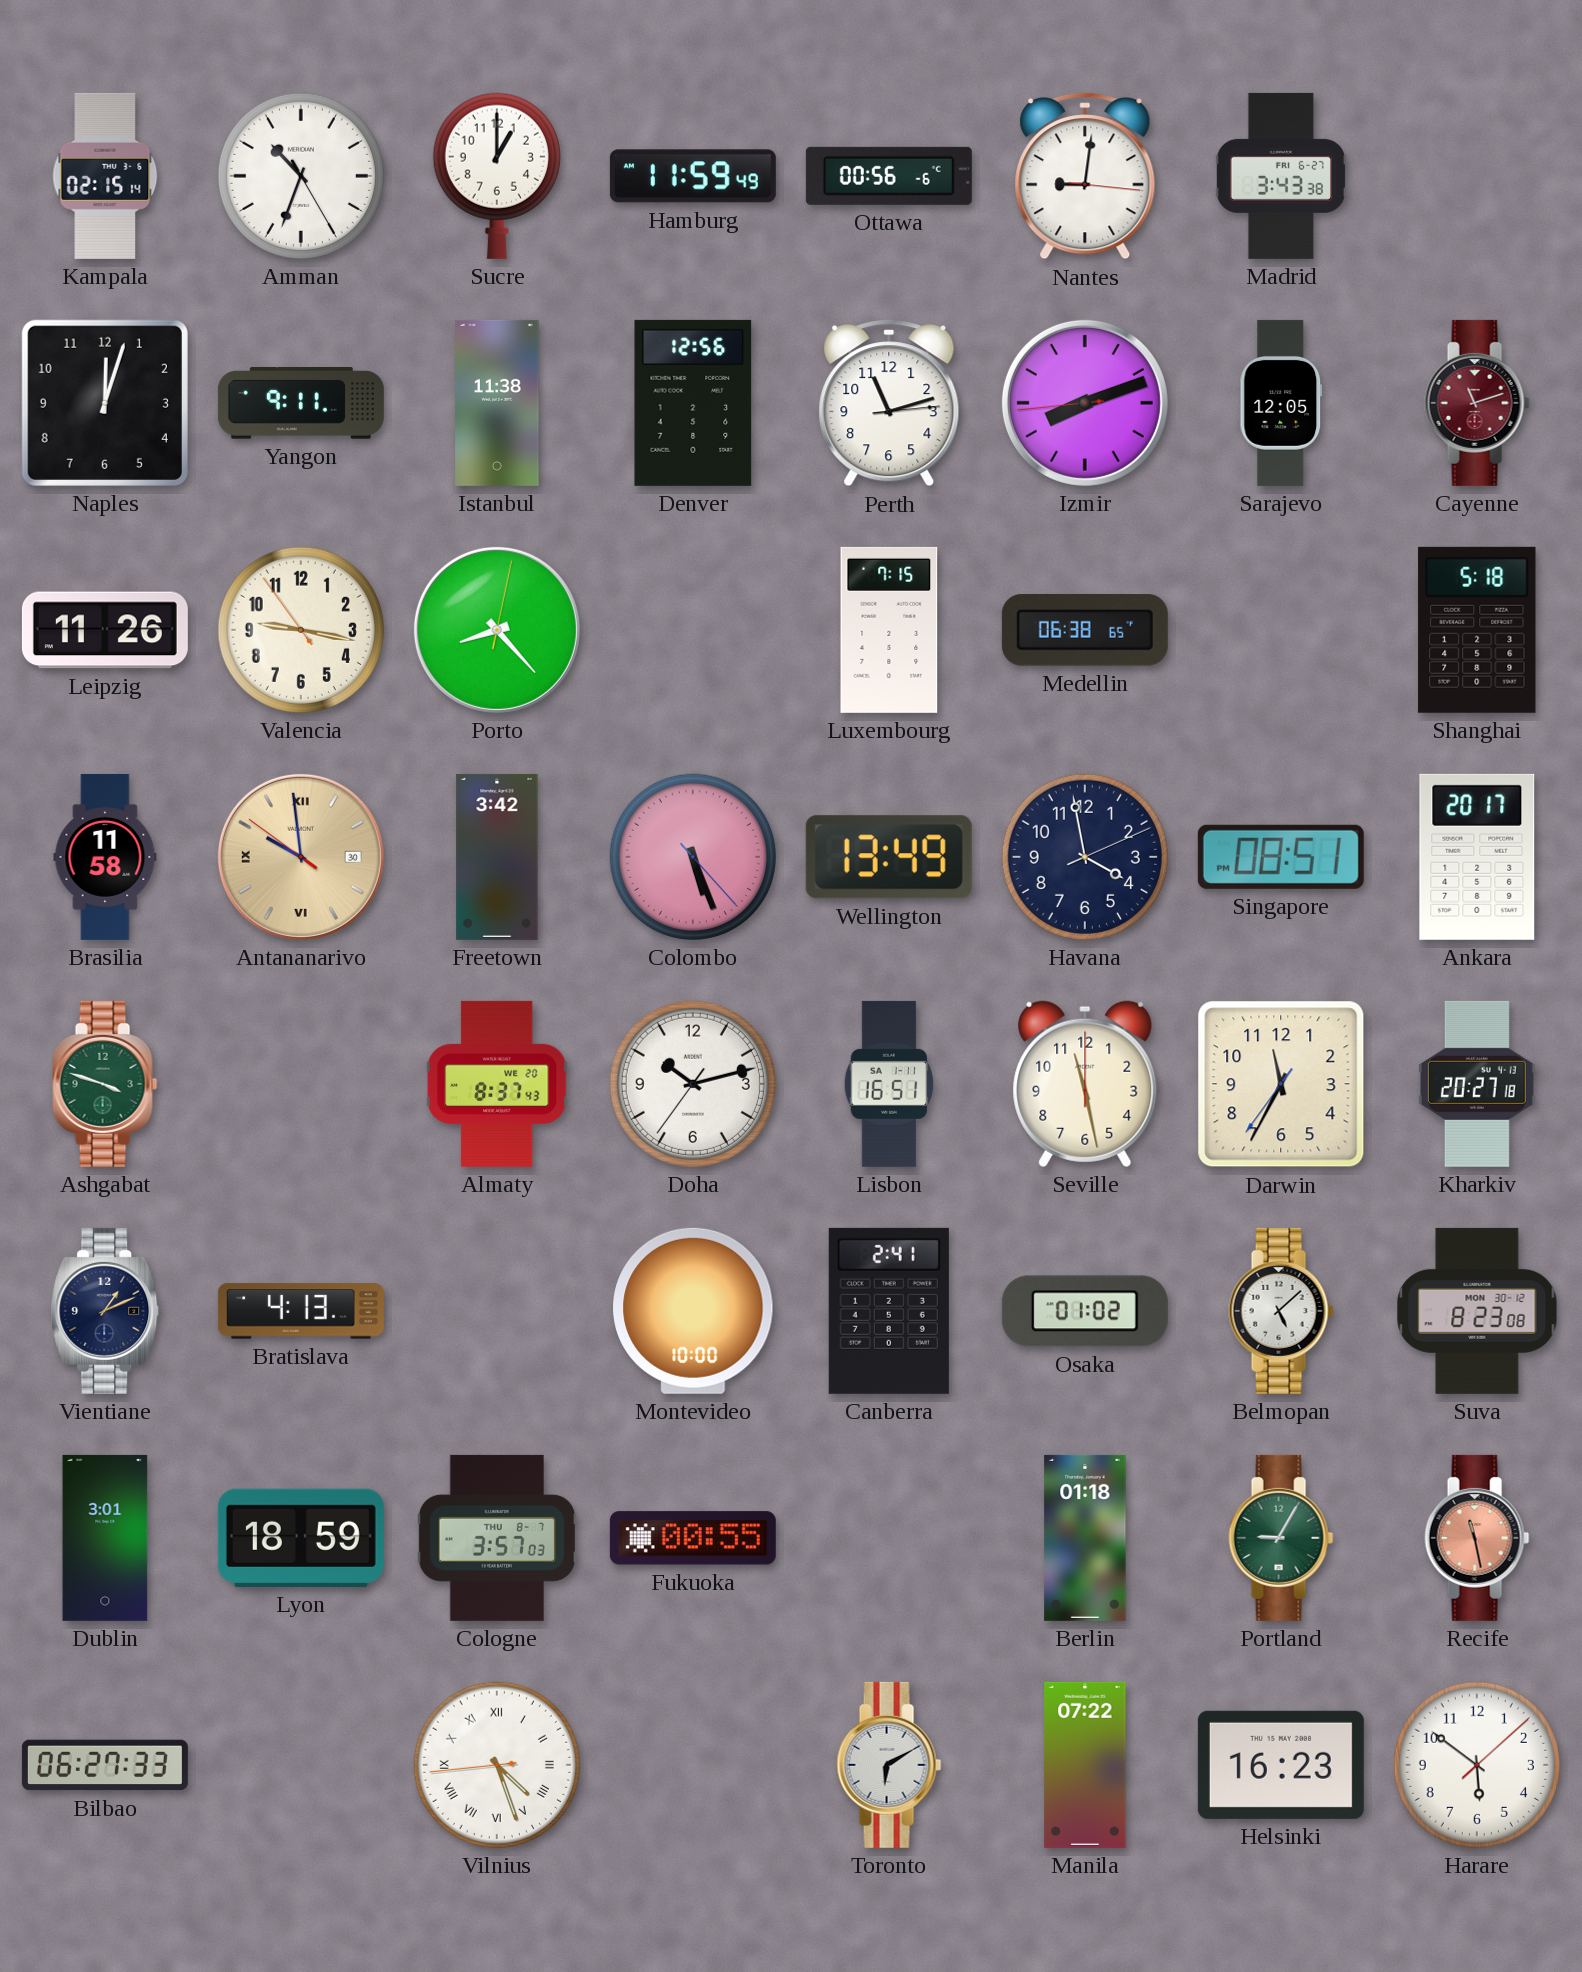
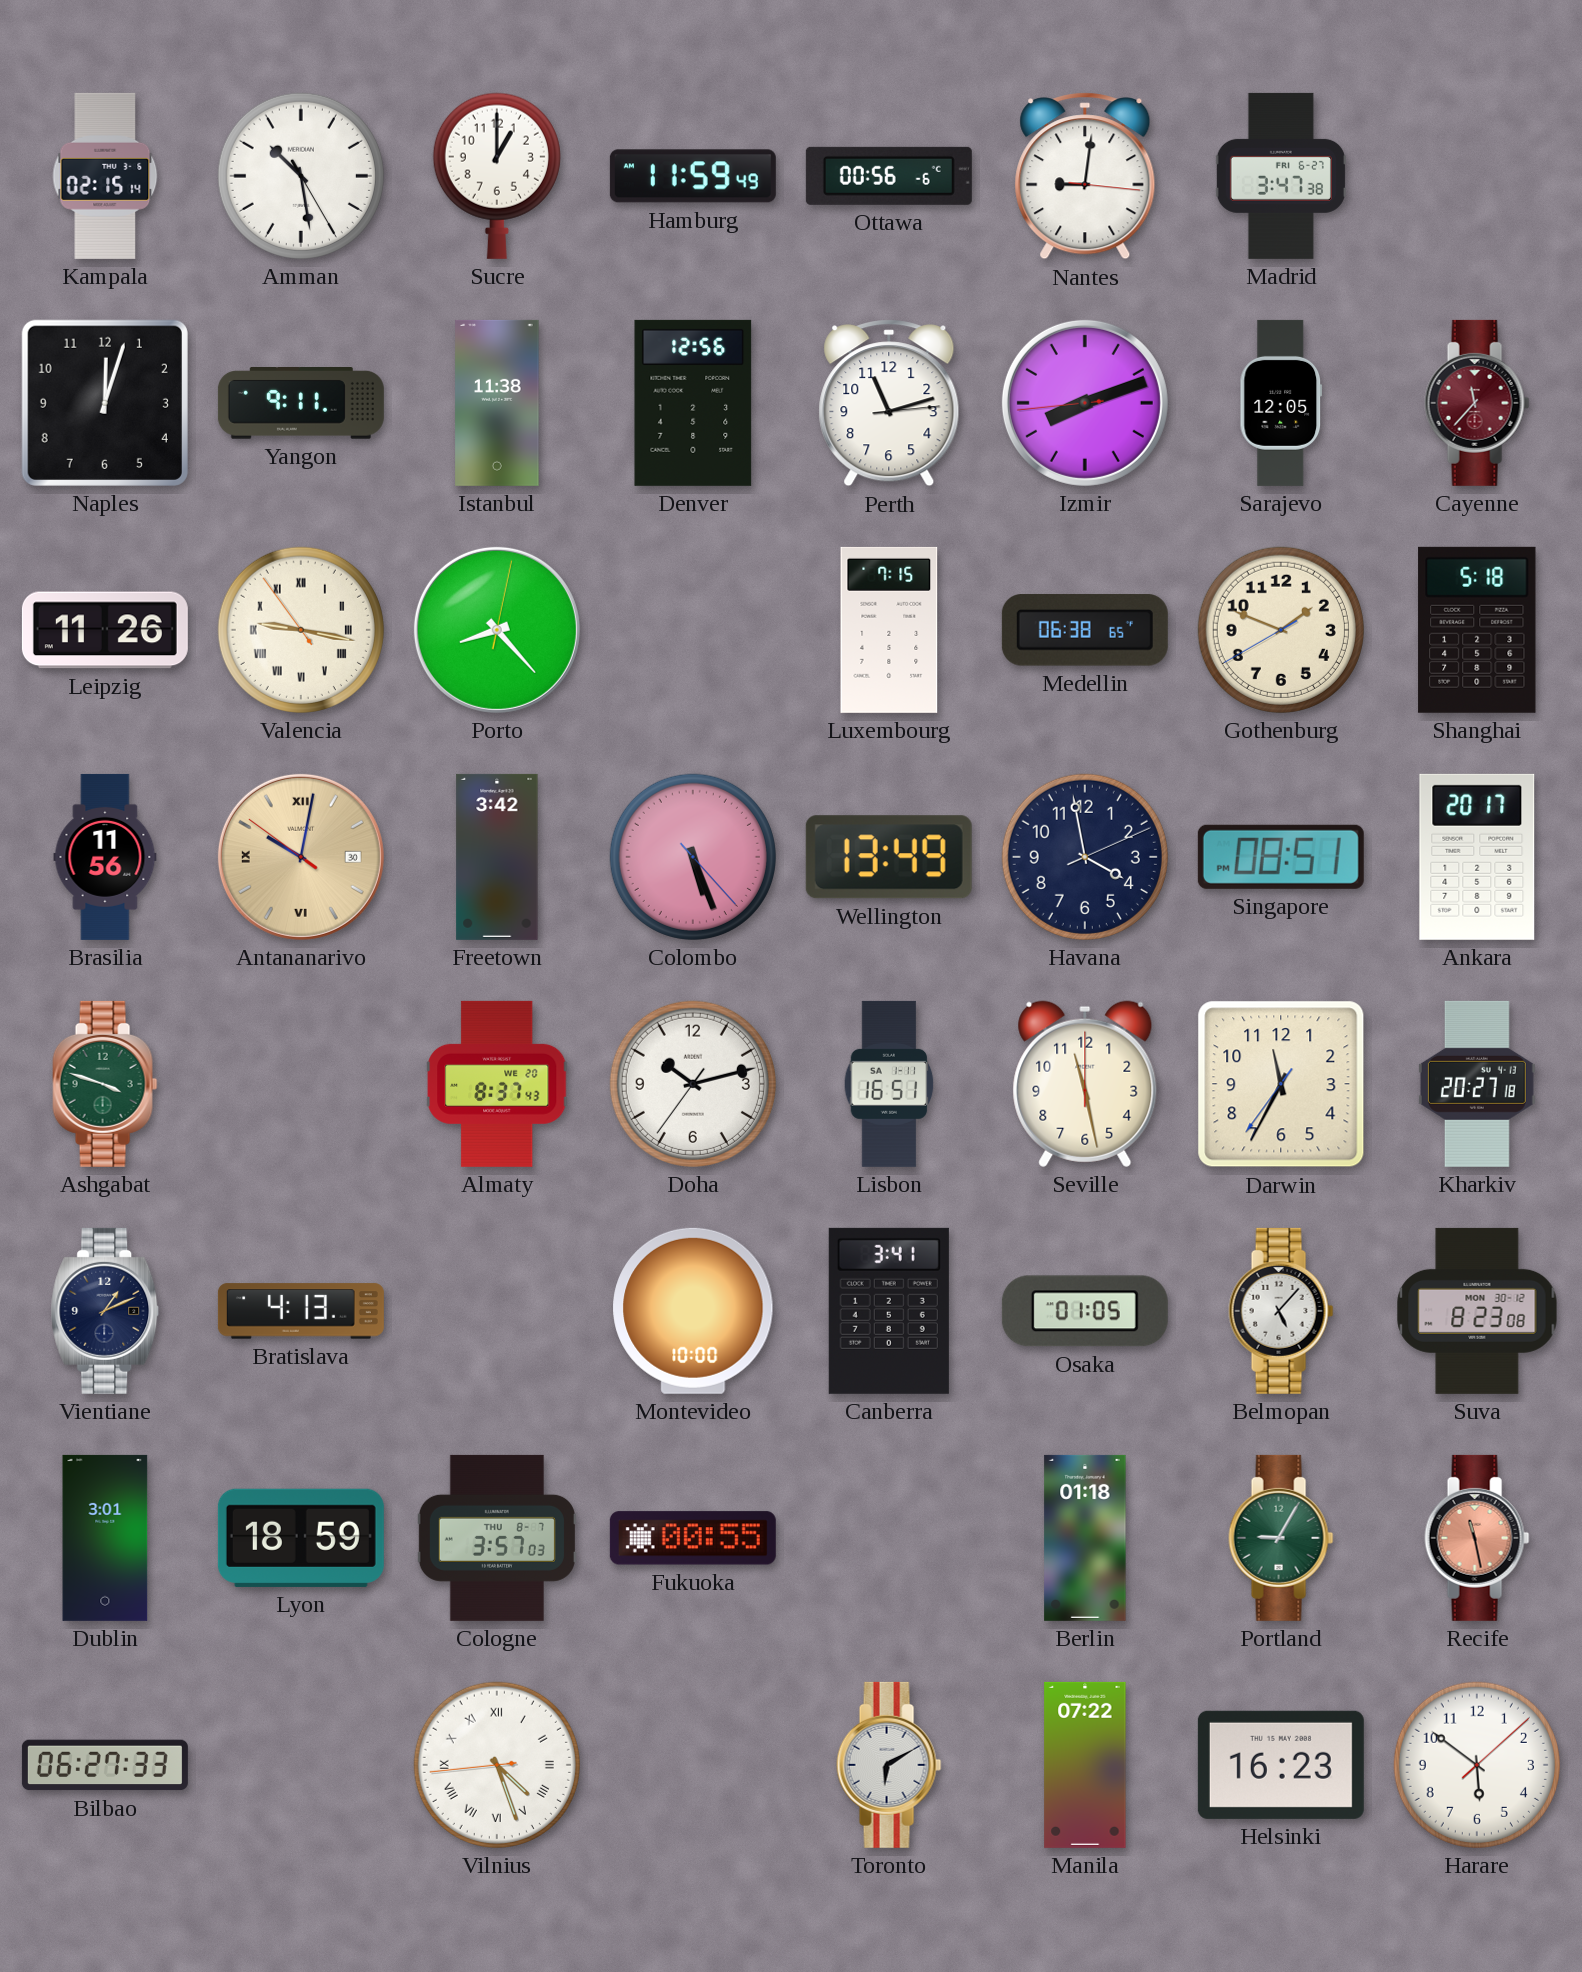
Amman: 10:33 -> 10:28
Madrid: 3:43 -> 3:47
Cayenne: 11:12 -> 11:37
Valencia numerals: Arabic -> Roman
Gothenburg: none -> 1:48
Brasilia: 11:58 -> 11:56
Antananarivo: 9:58 -> 10:01
Canberra: 2:41 -> 3:41
Osaka: 01:02 -> 01:05
Belmopan: 5:08 -> 5:07
